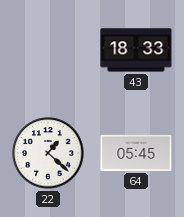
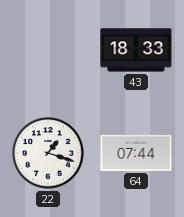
22: 1:22 -> 1:18
64: 05:45 -> 07:44
